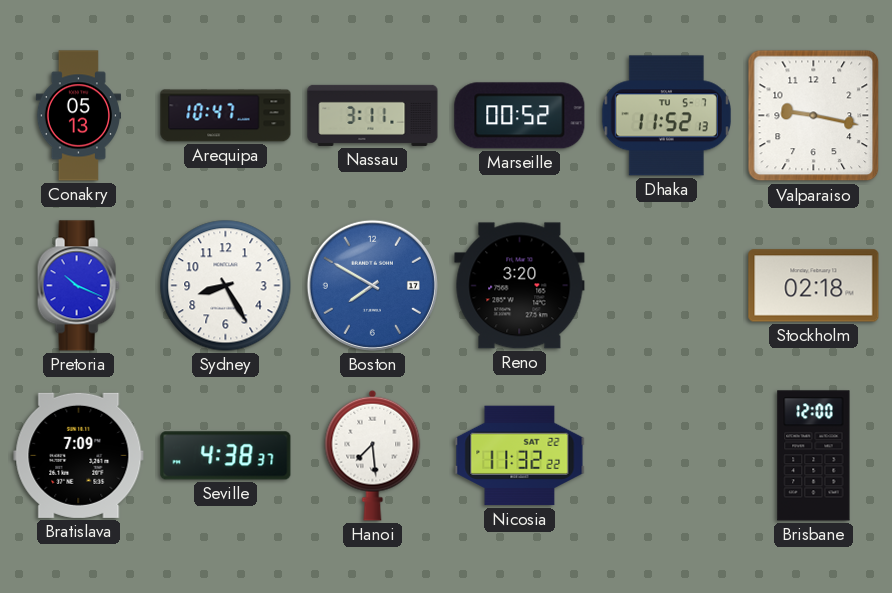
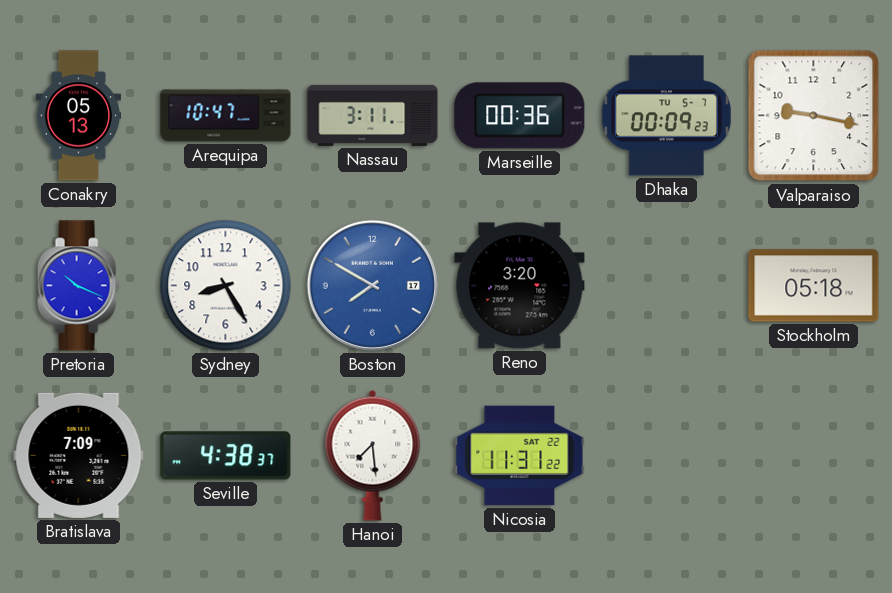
Marseille: 00:52 -> 00:36
Dhaka: 11:52 -> 00:09
Stockholm: 02:18 -> 05:18
Nicosia: 11:32 -> 11:31
Brisbane: 12:00 -> none
